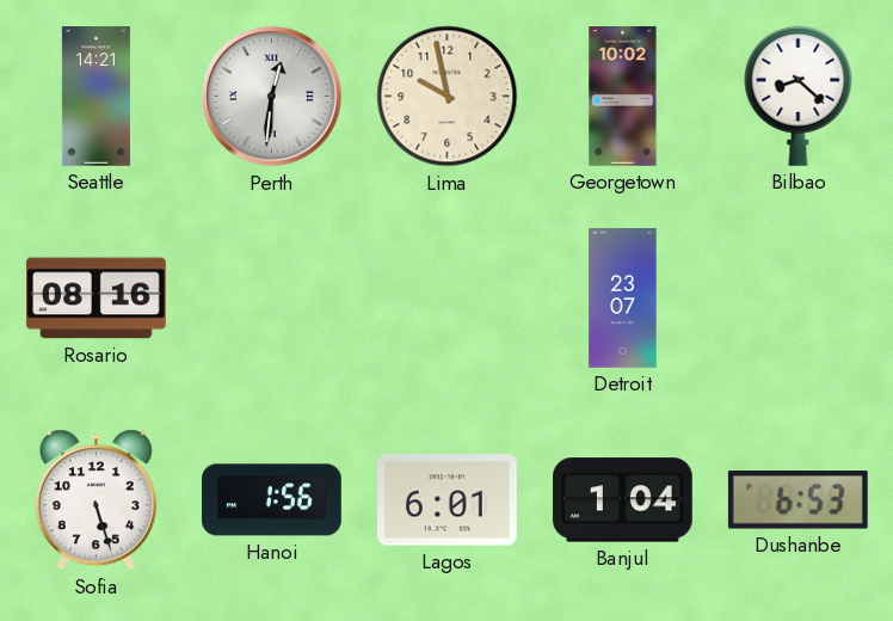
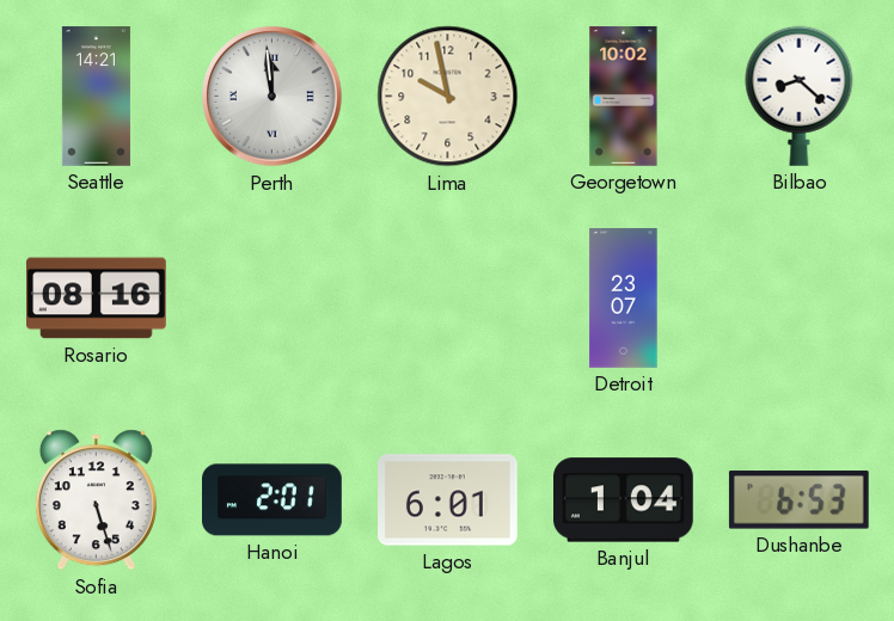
Perth: 12:31 -> 11:59
Hanoi: 1:56 -> 2:01
